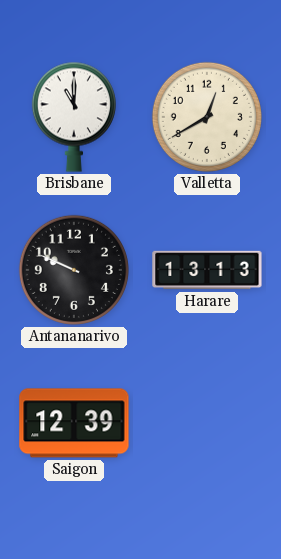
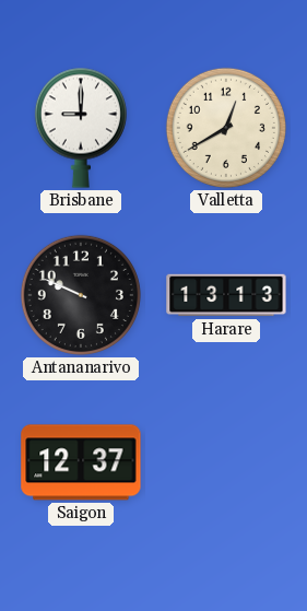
Brisbane: 11:00 -> 9:00
Saigon: 12:39 -> 12:37
